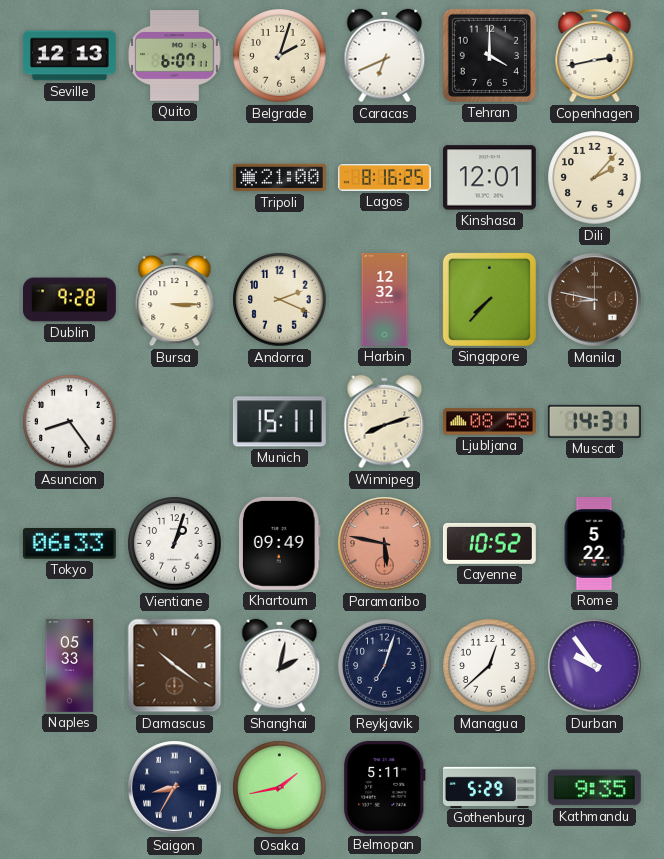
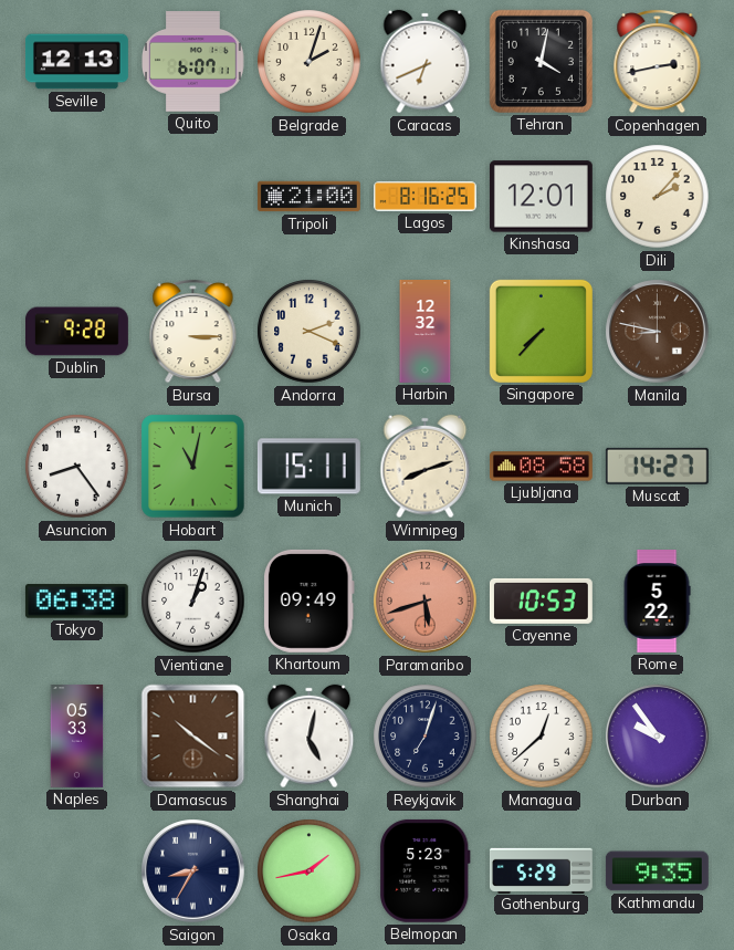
Tehran: 4:00 -> 4:02
Hobart: none -> 11:02
Muscat: 14:31 -> 14:27
Tokyo: 06:33 -> 06:38
Paramaribo: 5:47 -> 5:42
Cayenne: 10:52 -> 10:53
Shanghai: 2:02 -> 5:02
Belmopan: 5:11 -> 5:23
